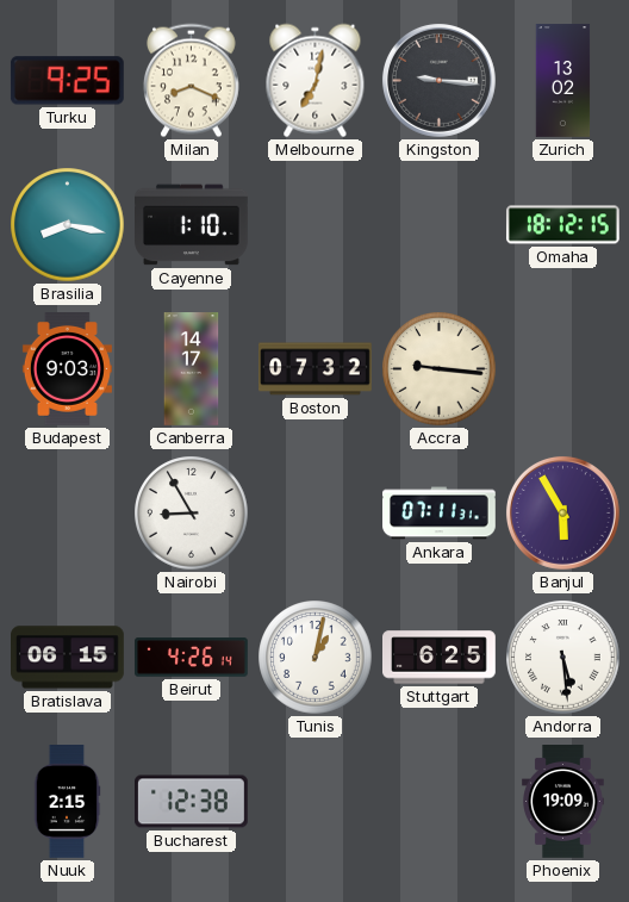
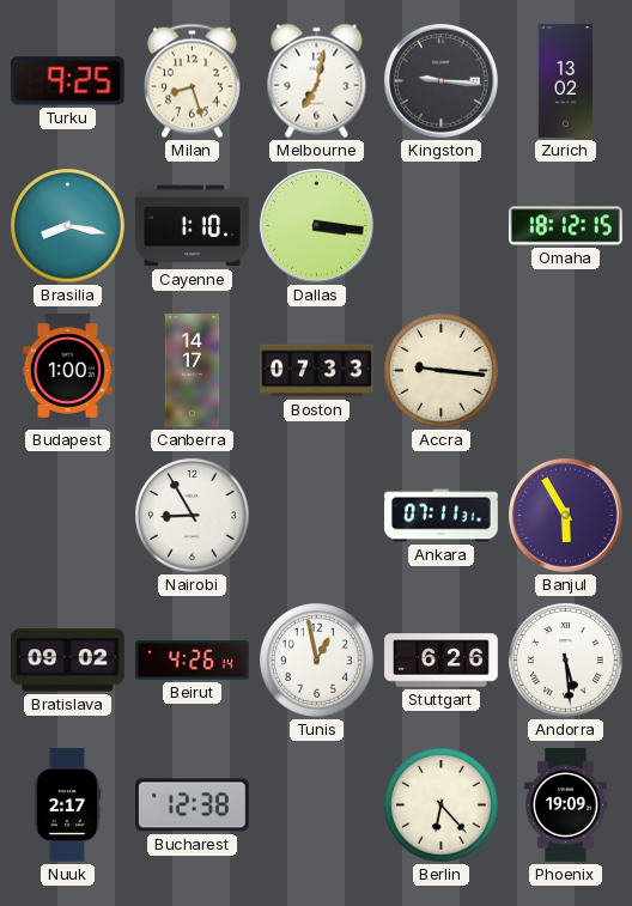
Milan: 8:19 -> 8:27
Dallas: none -> 3:16
Budapest: 9:03 -> 1:00
Boston: 07:32 -> 07:33
Bratislava: 06:15 -> 09:02
Tunis: 1:02 -> 12:58
Stuttgart: 6:25 -> 6:26
Nuuk: 2:15 -> 2:17
Berlin: none -> 6:23
